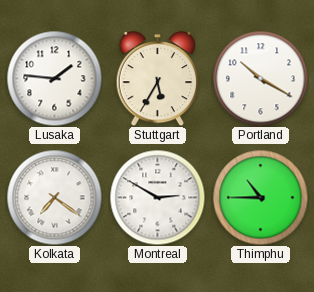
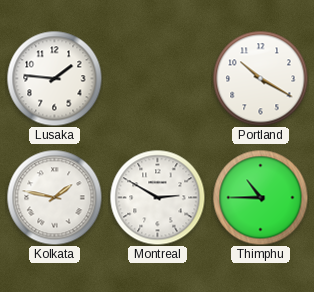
Stuttgart: 5:35 -> none
Kolkata: 7:21 -> 1:47
